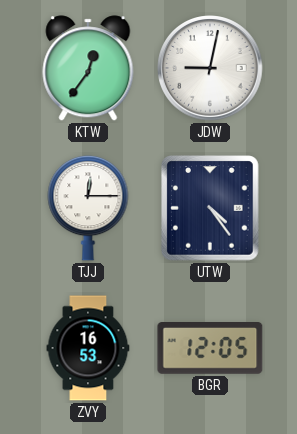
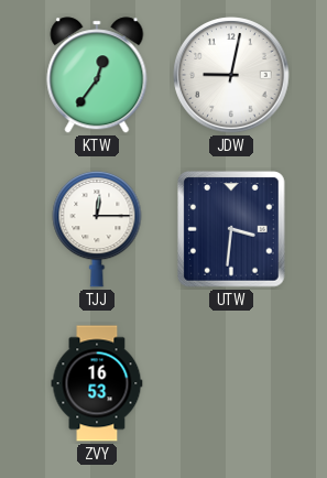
UTW: 4:24 -> 3:31
BGR: 12:05 -> none
